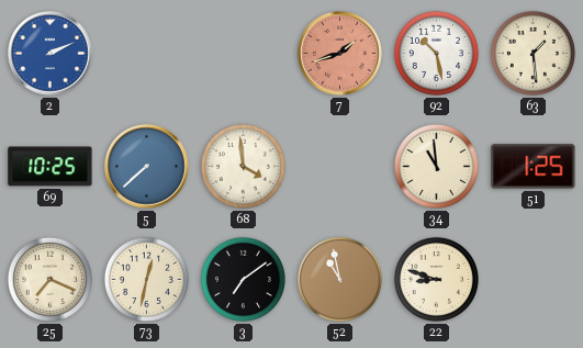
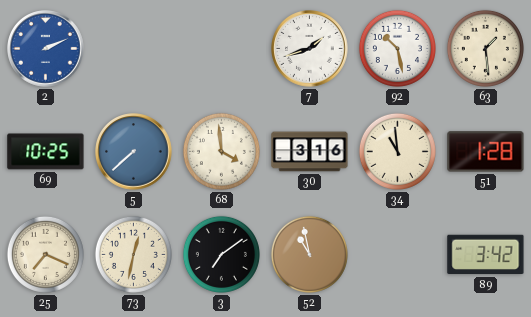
7 dial: salmon -> white
30: none -> 3:16
51: 1:25 -> 1:28
22: 8:48 -> none
89: none -> 3:42
